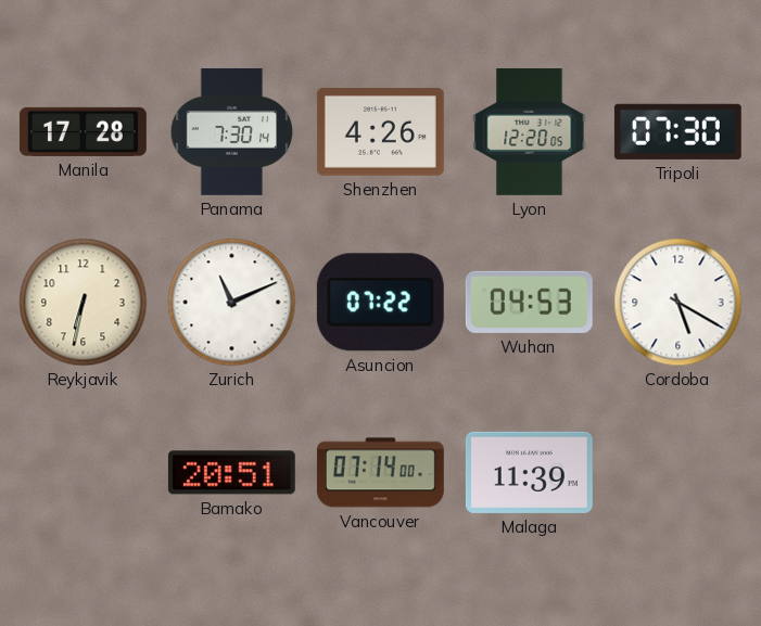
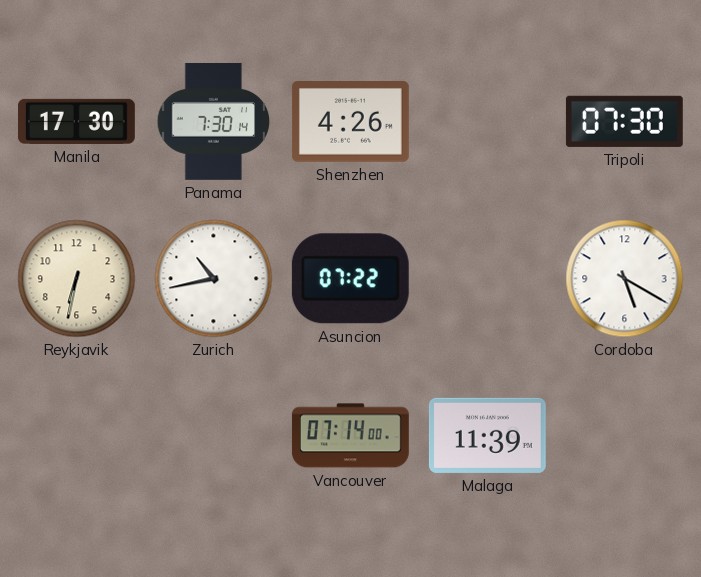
Manila: 17:28 -> 17:30
Lyon: 12:20 -> none
Zurich: 11:11 -> 10:43
Wuhan: 04:53 -> none
Bamako: 20:51 -> none
